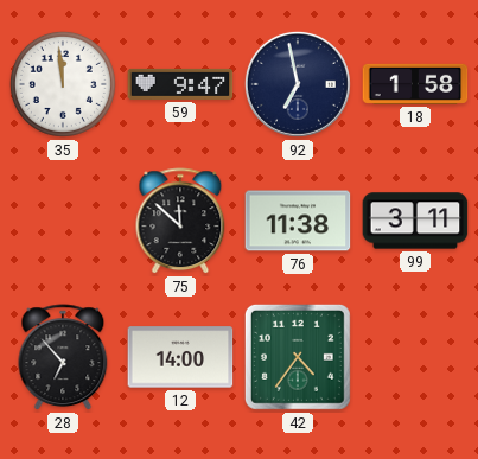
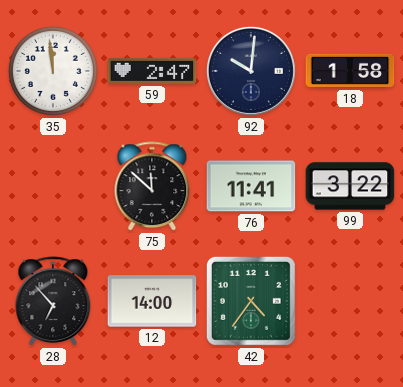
59: 9:47 -> 2:47
92: 6:58 -> 10:01
76: 11:38 -> 11:41
99: 3:11 -> 3:22
